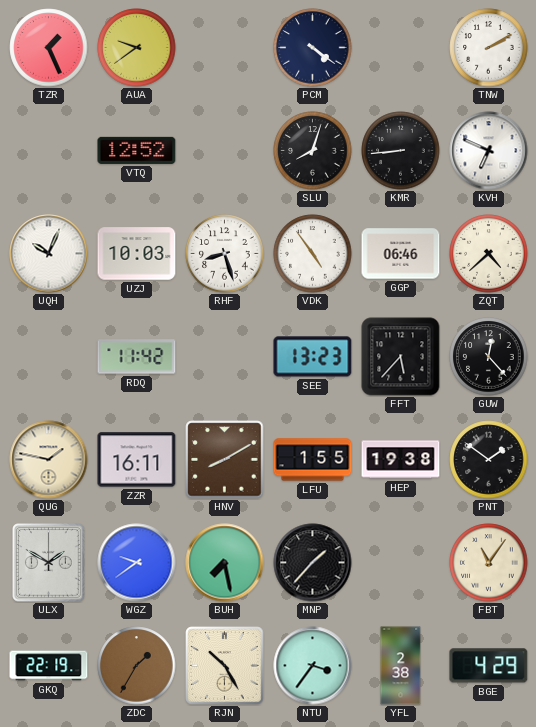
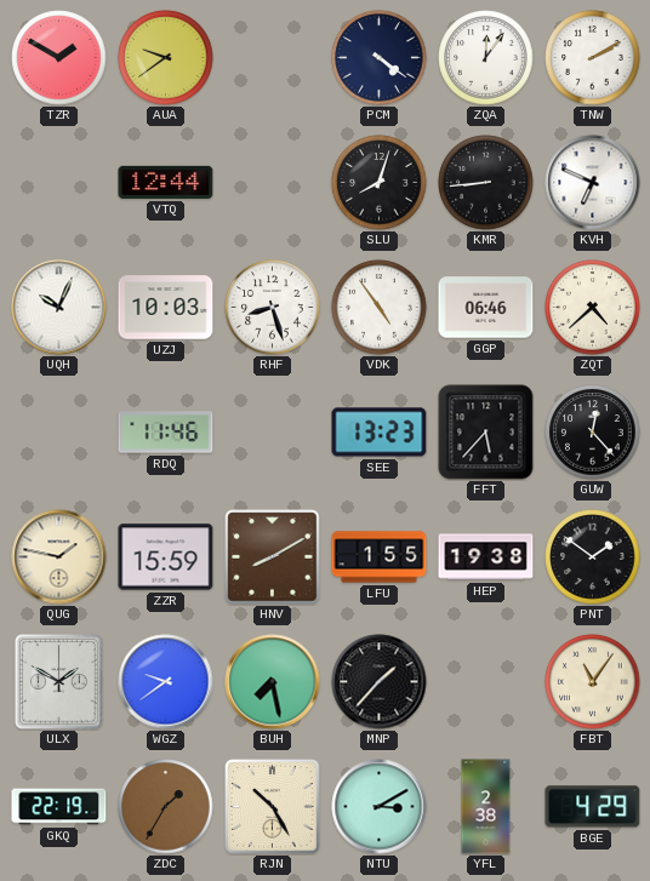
TZR: 1:26 -> 1:50
ZQA: none -> 12:06
VTQ: 12:52 -> 12:44
RDQ: 11:42 -> 11:46
ZZR: 16:11 -> 15:59
NTU: 3:36 -> 3:10
